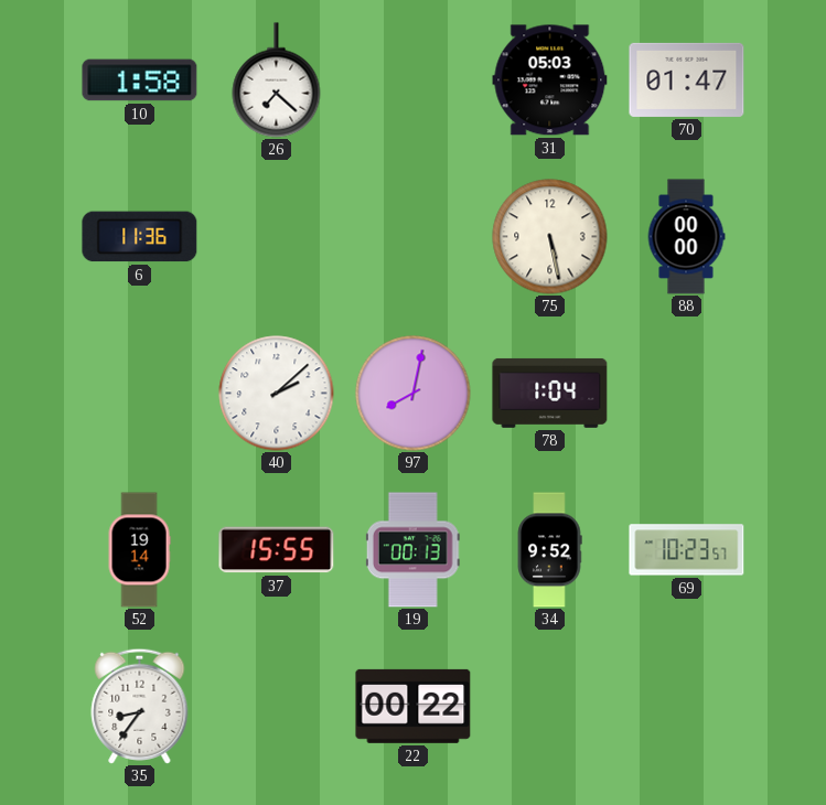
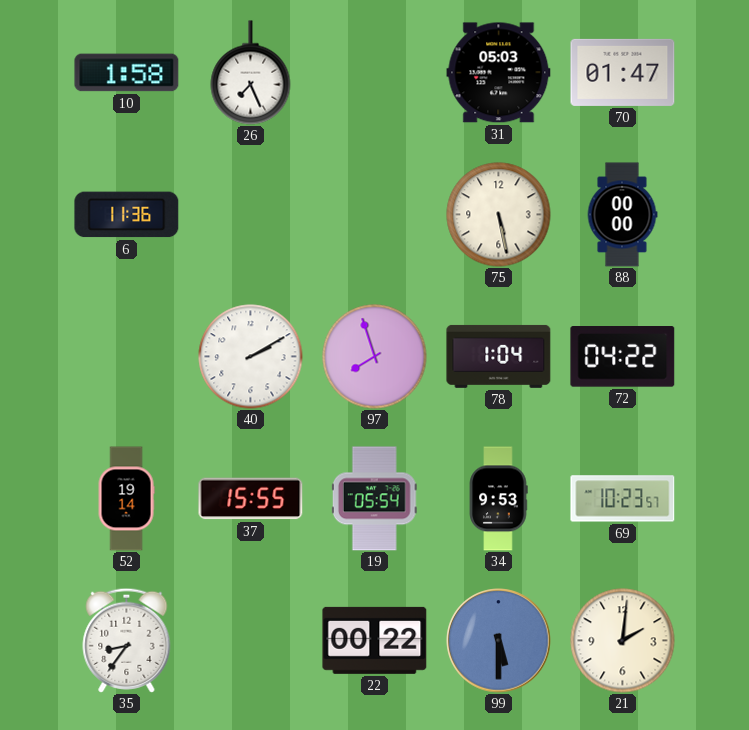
26: 7:22 -> 7:26
40: 2:08 -> 2:10
97: 8:02 -> 7:57
72: none -> 04:22
19: 00:13 -> 05:54
34: 9:52 -> 9:53
99: none -> 5:30
21: none -> 2:01
